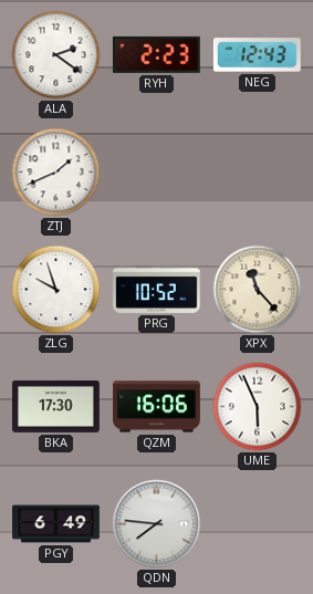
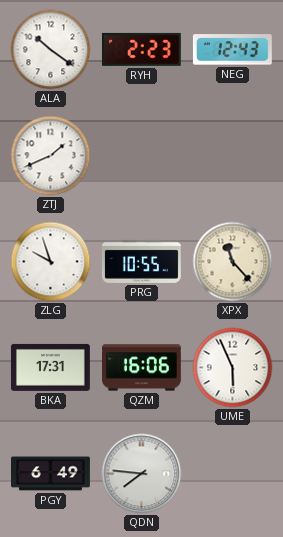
ALA: 2:21 -> 10:21
PRG: 10:52 -> 10:55
BKA: 17:30 -> 17:31
